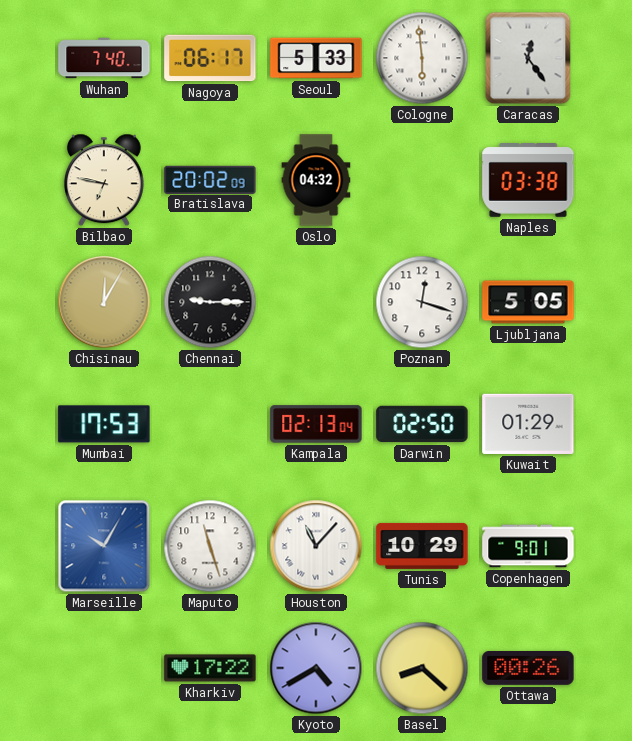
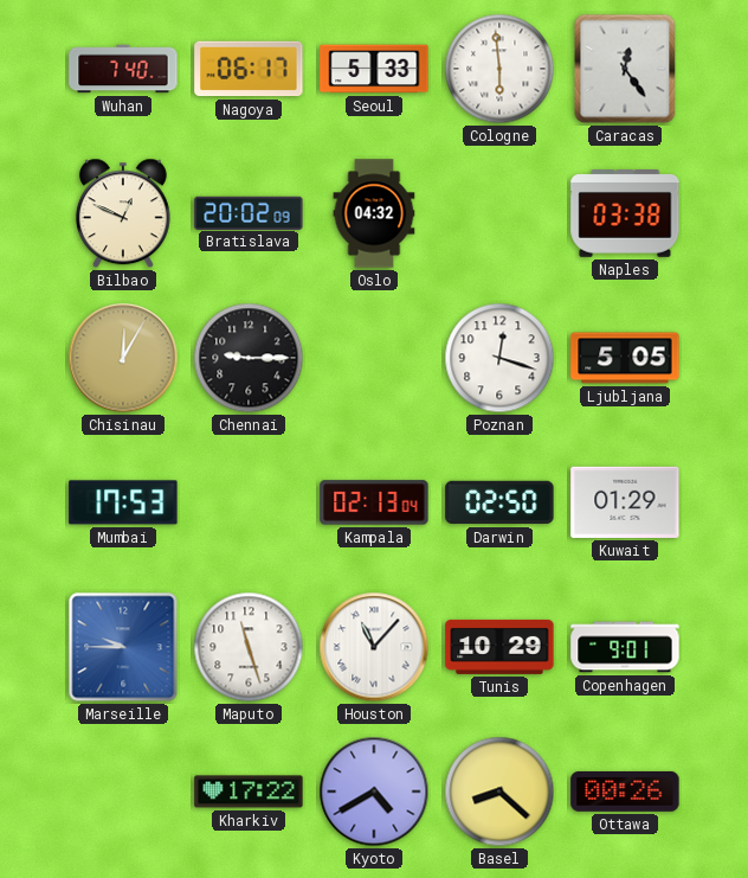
Bilbao: 6:47 -> 12:49
Marseille: 10:05 -> 9:45
